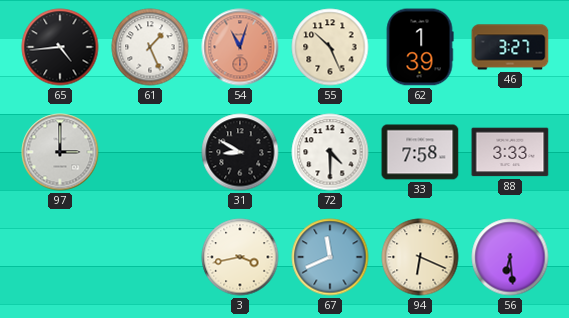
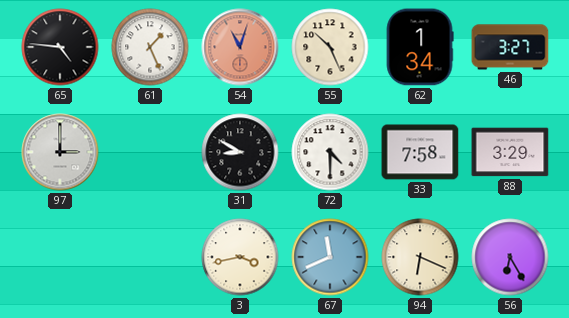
65: 4:44 -> 4:46
62: 1:39 -> 1:34
88: 3:33 -> 3:29
56: 6:29 -> 6:25
